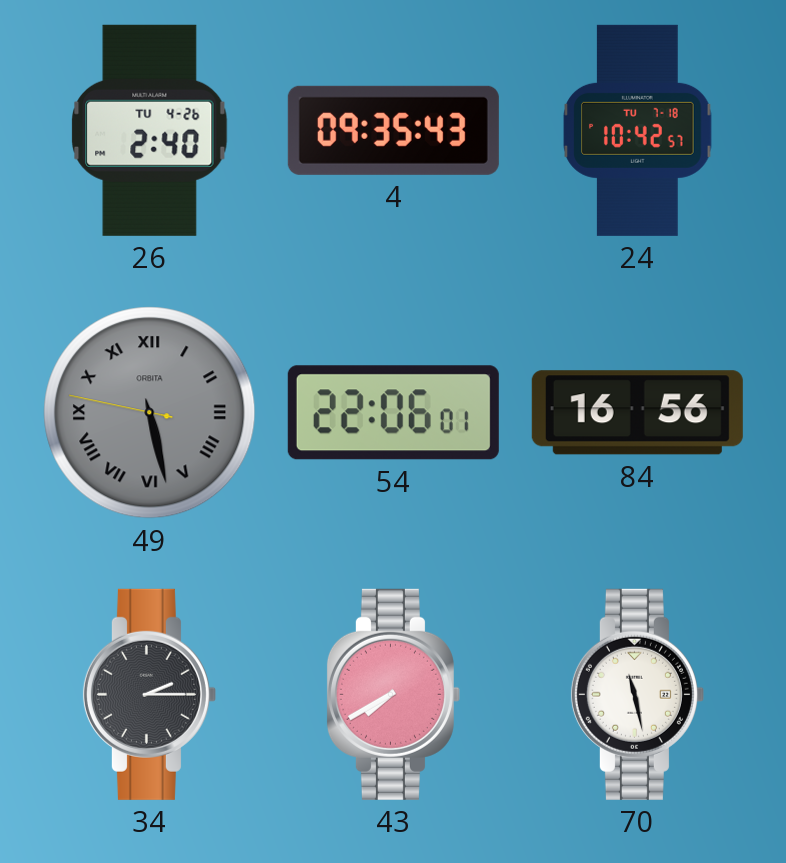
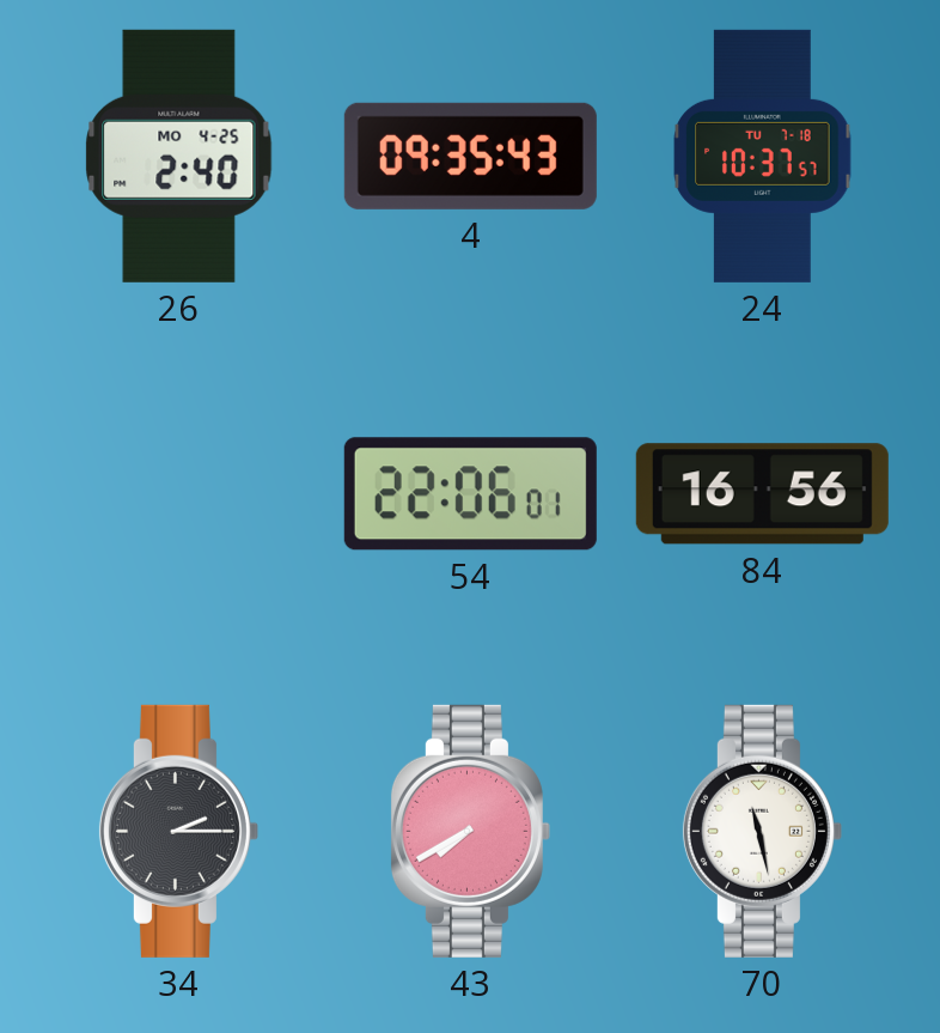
26 date: TU 4-26 -> MO 4-25
24: 10:42 -> 10:37
49: 5:27 -> none
